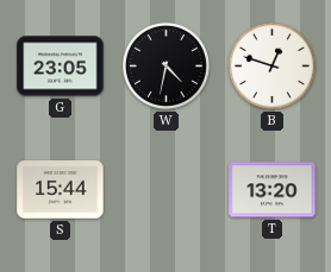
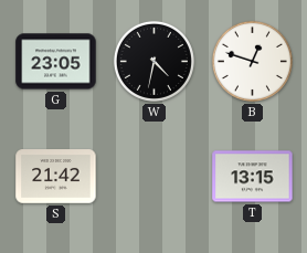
S: 15:44 -> 21:42
T: 13:20 -> 13:15
